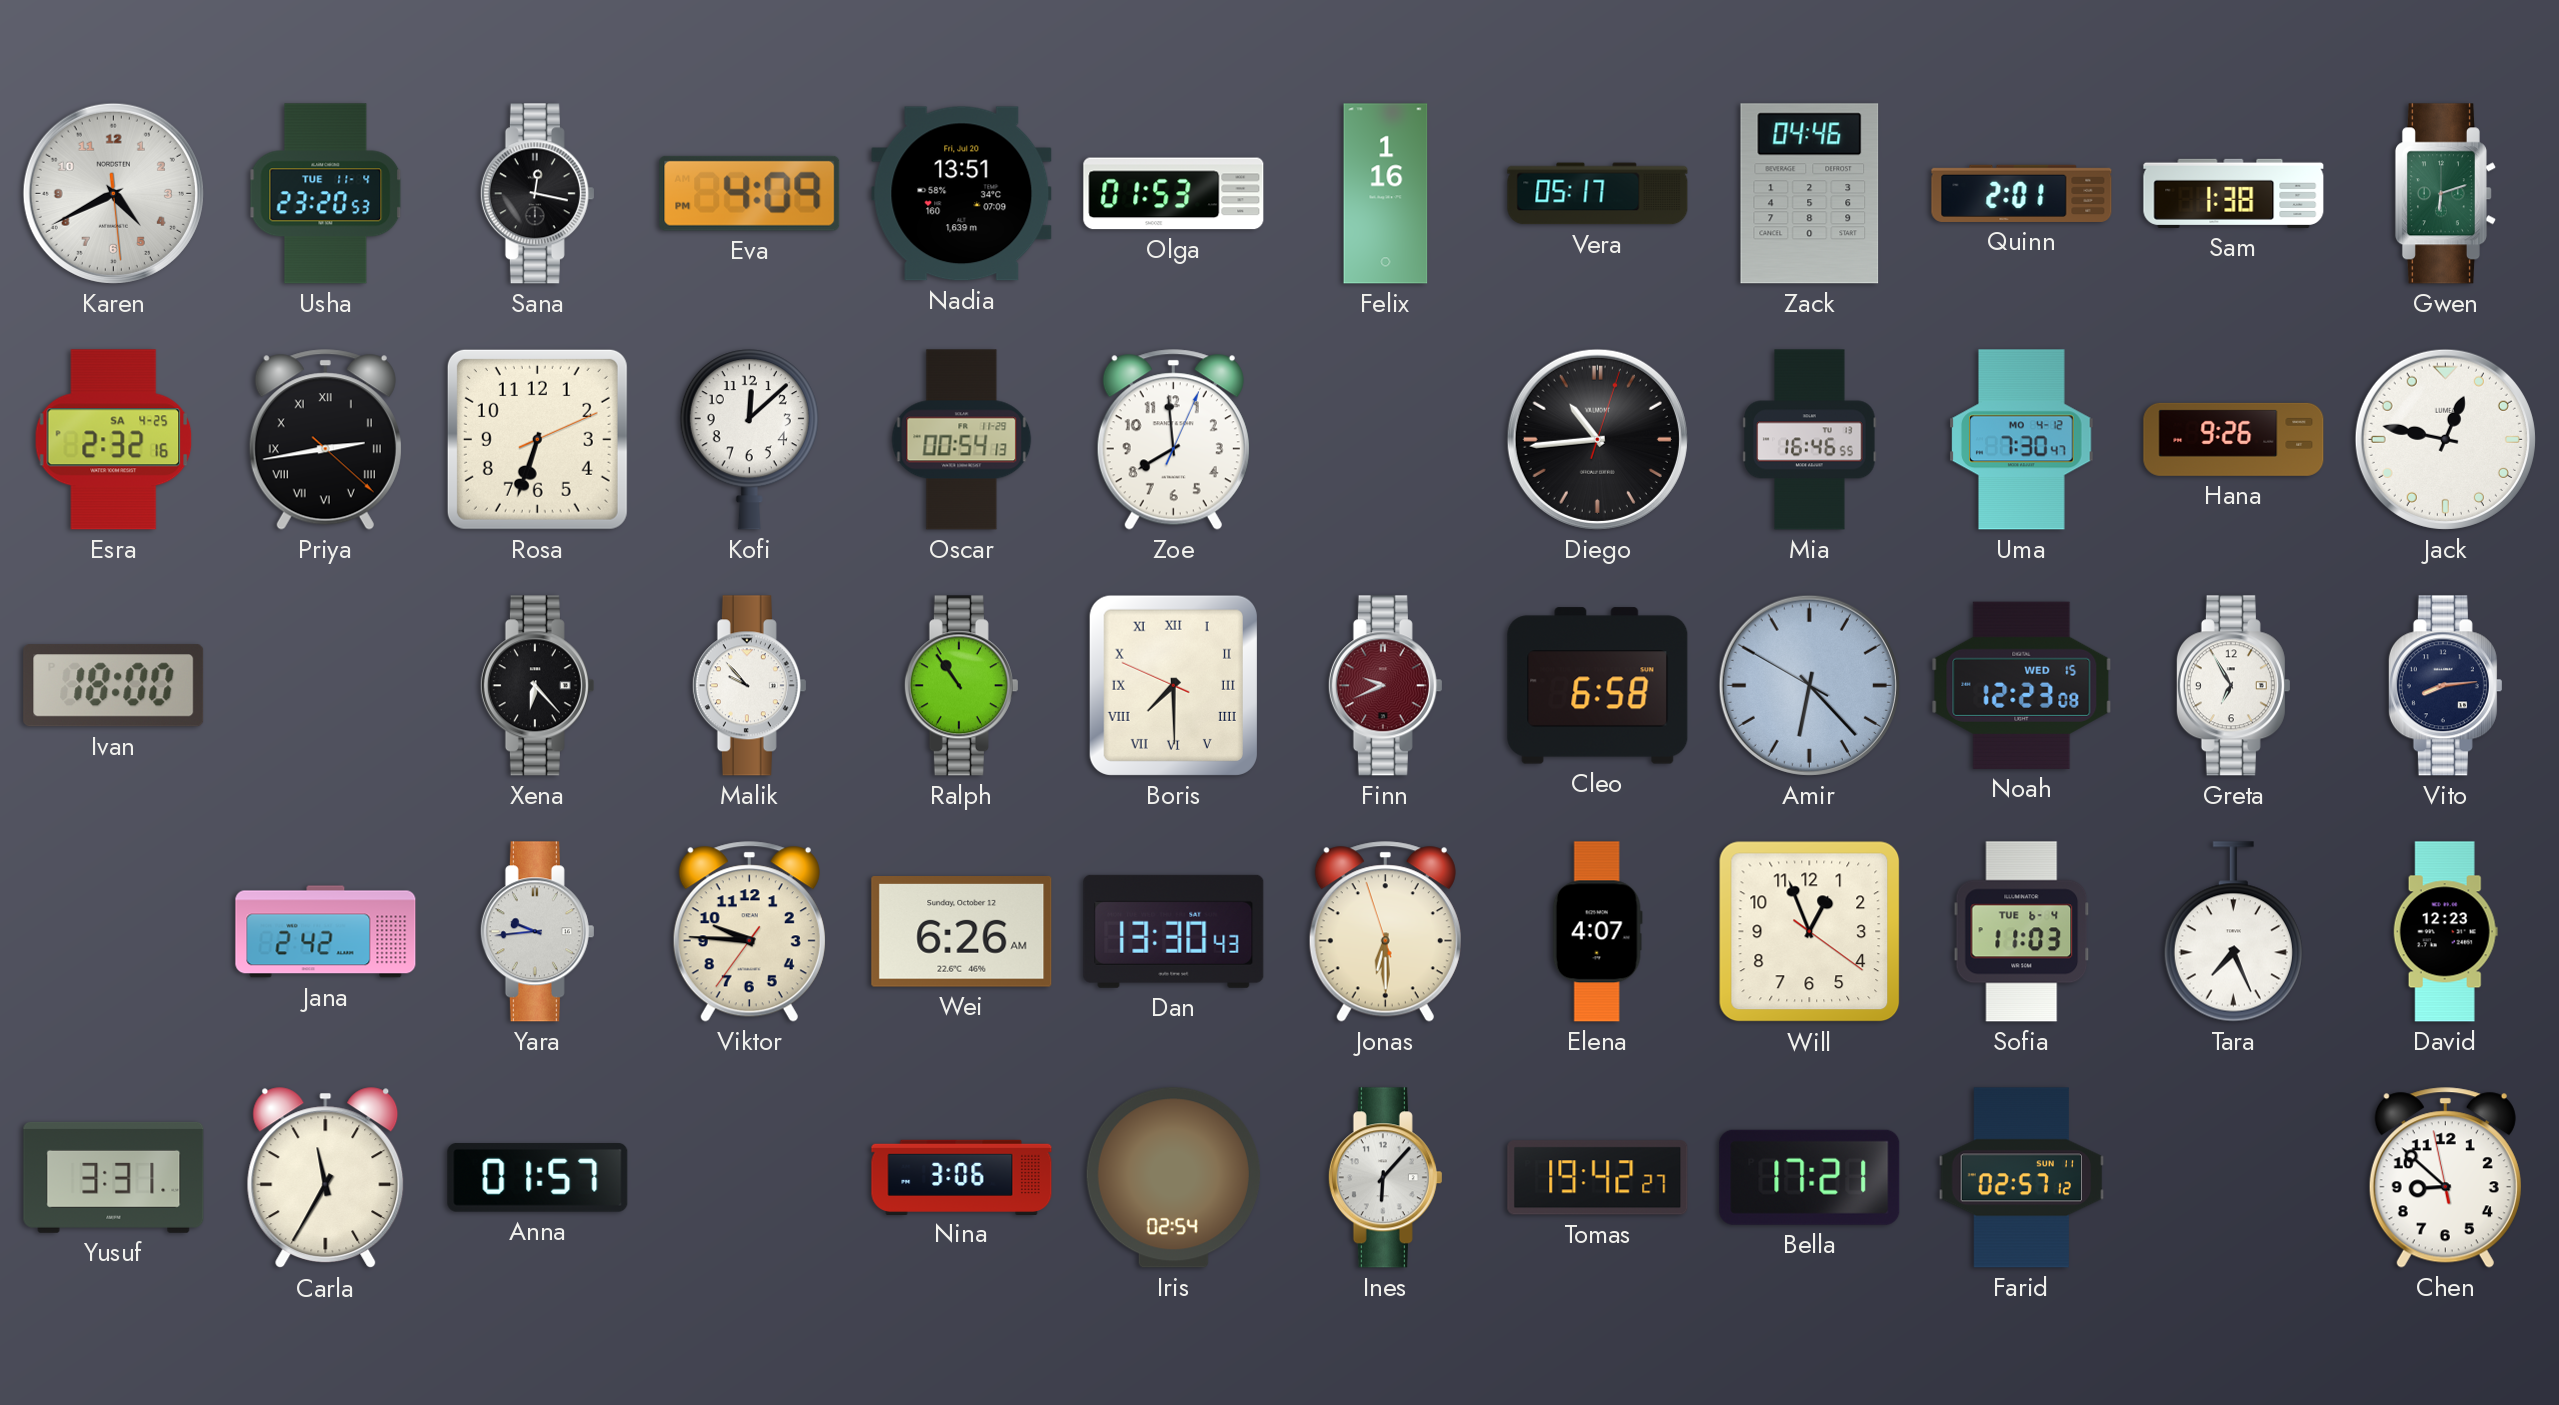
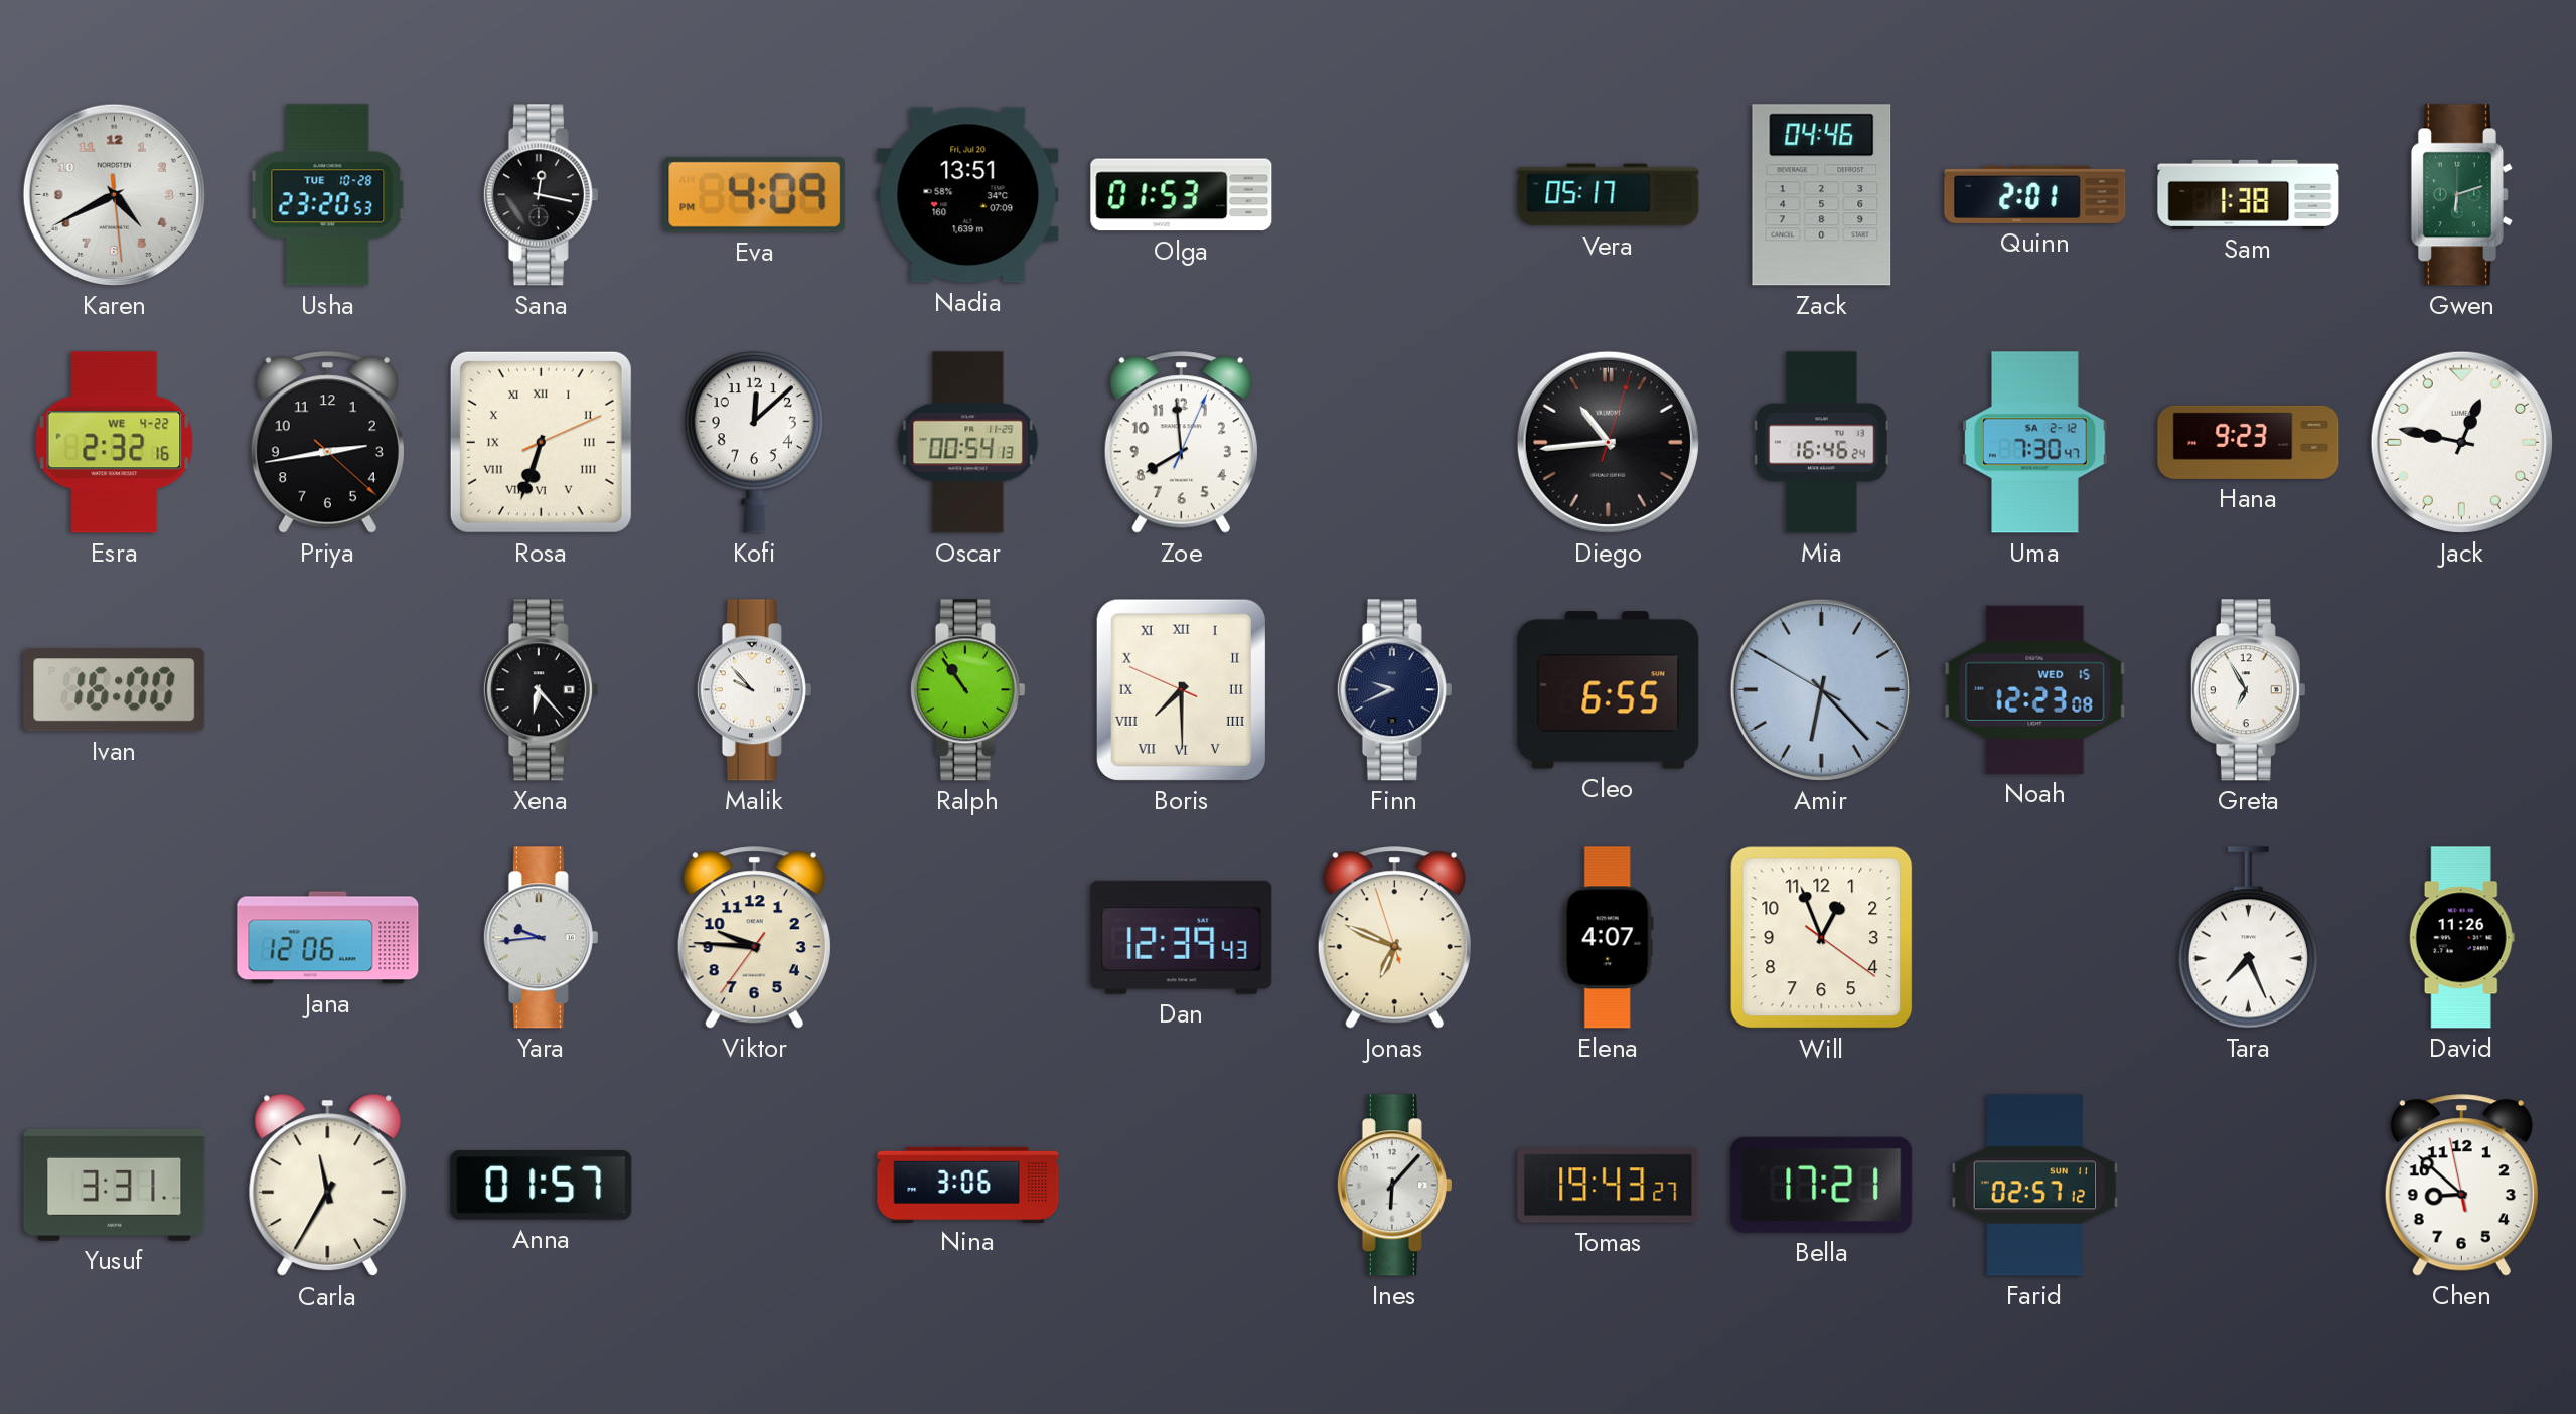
Usha date: TUE 11-4 -> TUE 10-28
Felix: 1:16 -> none
Esra date: SA 4-25 -> WE 4-22
Priya numerals: Roman -> Arabic
Rosa numerals: Arabic -> Roman
Mia: 16:46:55 -> 16:46:24
Uma date: MO 4-12 -> SA 2-12
Hana: 9:26 -> 9:23
Ivan: 18:00 -> 16:00
Finn dial: burgundy -> navy
Cleo: 6:58 -> 6:55
Vito: 8:14 -> none
Jana: 2:42 -> 12:06
Wei: 6:26 -> none
Dan: 13:30 -> 12:39
Jonas: 6:29 -> 6:48
Sofia: 11:03 -> none
David: 12:23 -> 11:26
Iris: 02:54 -> none
Tomas: 19:42 -> 19:43
